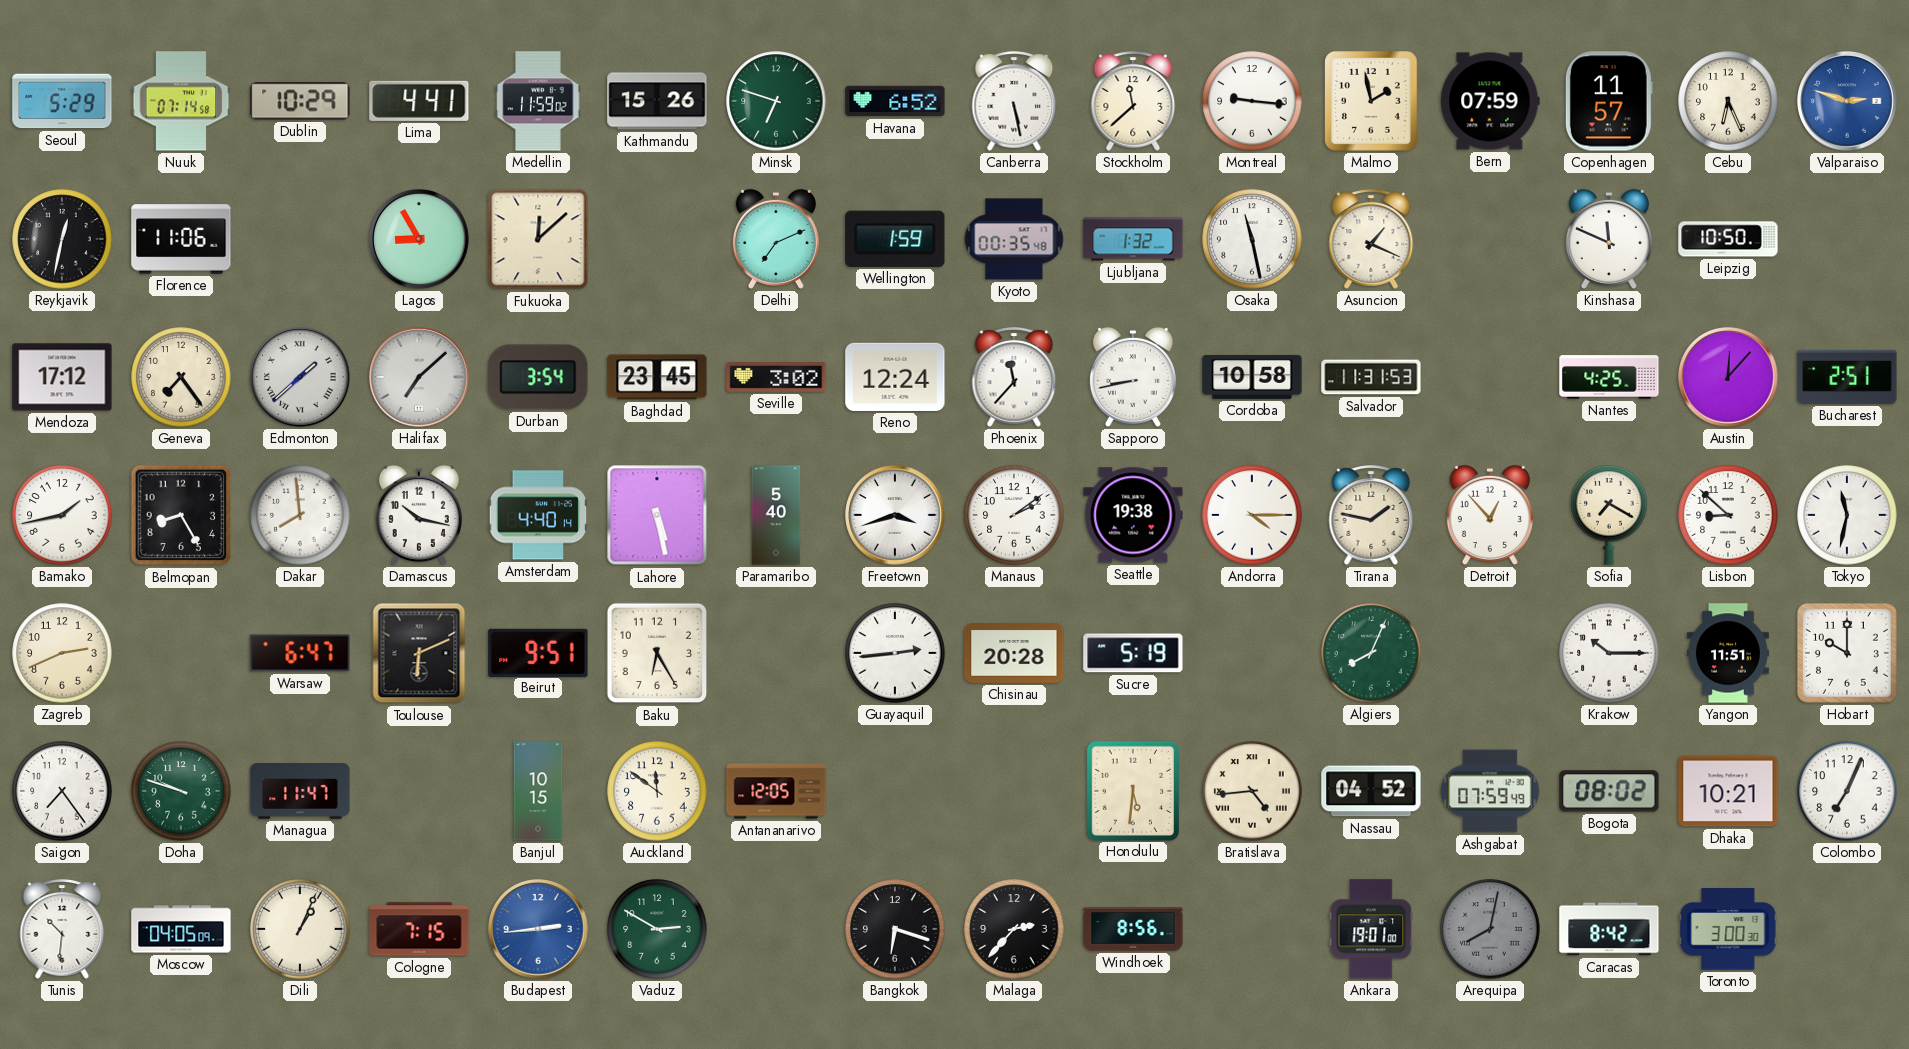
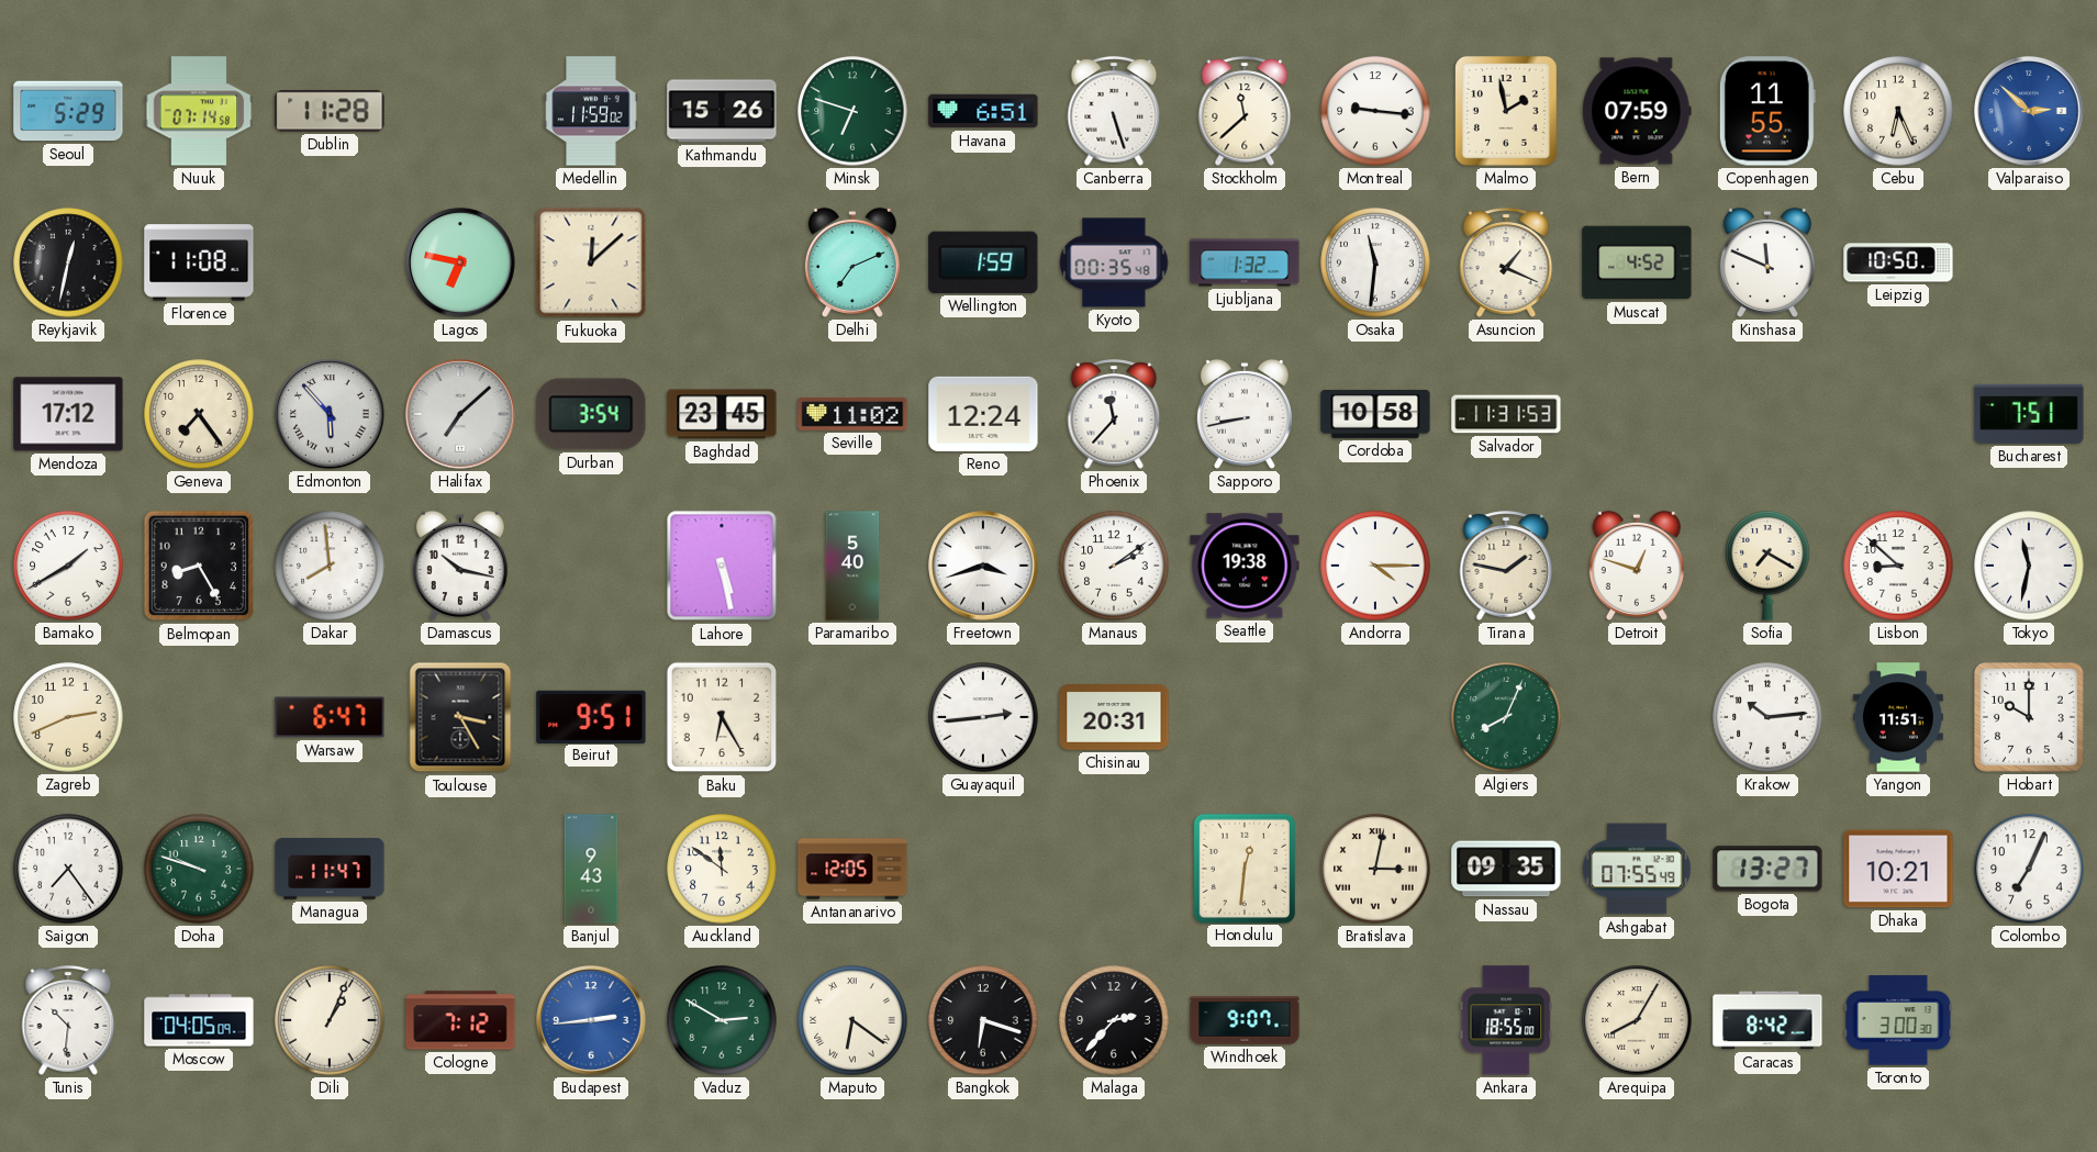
Dublin: 10:29 -> 11:28
Lima: 4:41 -> none
Havana: 6:52 -> 6:51
Canberra: 5:28 -> 5:27
Copenhagen: 11:57 -> 11:55
Valparaiso: 2:48 -> 2:52
Florence: 11:06 -> 11:08
Lagos: 8:55 -> 6:47
Osaka: 11:28 -> 11:31
Muscat: none -> 4:52
Edmonton: 1:38 -> 5:53
Seville: 3:02 -> 11:02
Nantes: 4:25 -> none
Austin: 12:07 -> none
Bucharest: 2:51 -> 7:51
Bamako: 1:43 -> 1:40
Amsterdam: 4:40 -> none
Detroit: 12:53 -> 12:48
Toulouse: 6:11 -> 3:25
Chisinau: 20:28 -> 20:31
Sucre: 5:19 -> none
Krakow: 10:15 -> 10:14
Banjul: 10:15 -> 9:43
Honolulu: 5:31 -> 12:31
Bratislava: 4:44 -> 3:02
Nassau: 04:52 -> 09:35
Ashgabat: 07:59 -> 07:55
Bogota: 08:02 -> 13:27
Cologne: 7:15 -> 7:12
Maputo: none -> 6:21
Windhoek: 8:56 -> 9:07
Ankara: 19:01 -> 18:55
Arequipa: 8:02 -> 8:05
Arequipa dial: grey -> cream
